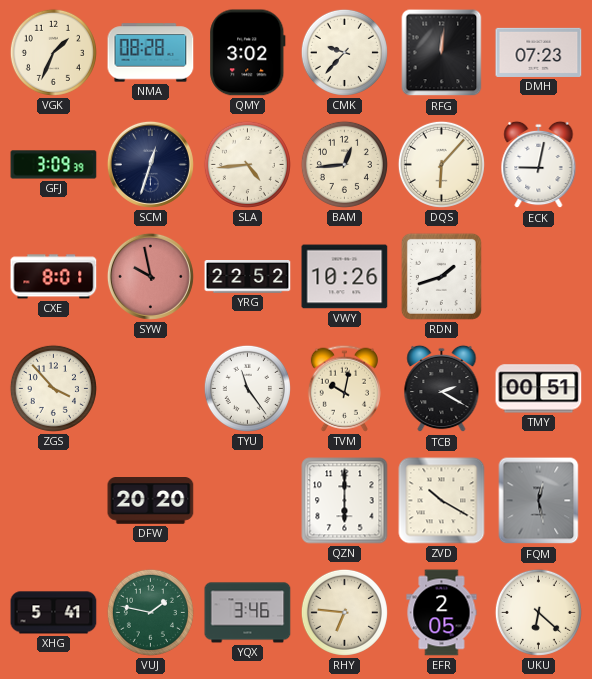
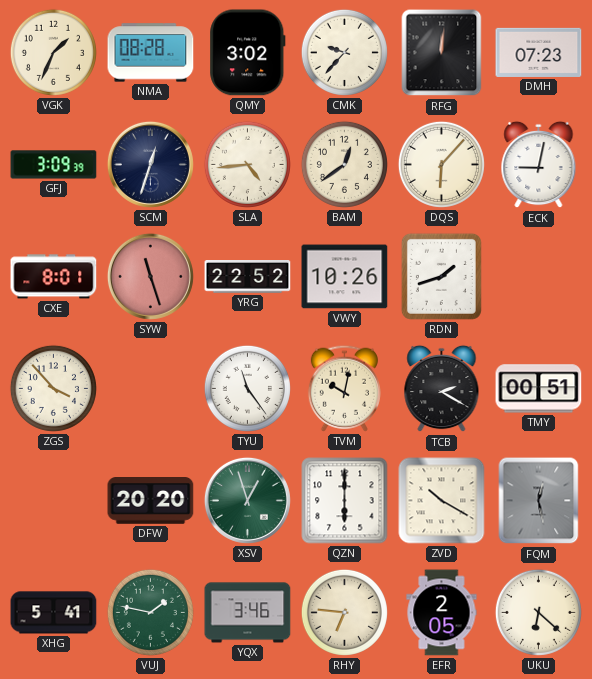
BAM: 12:44 -> 12:39
SYW: 9:58 -> 11:27
XSV: none -> 12:57
